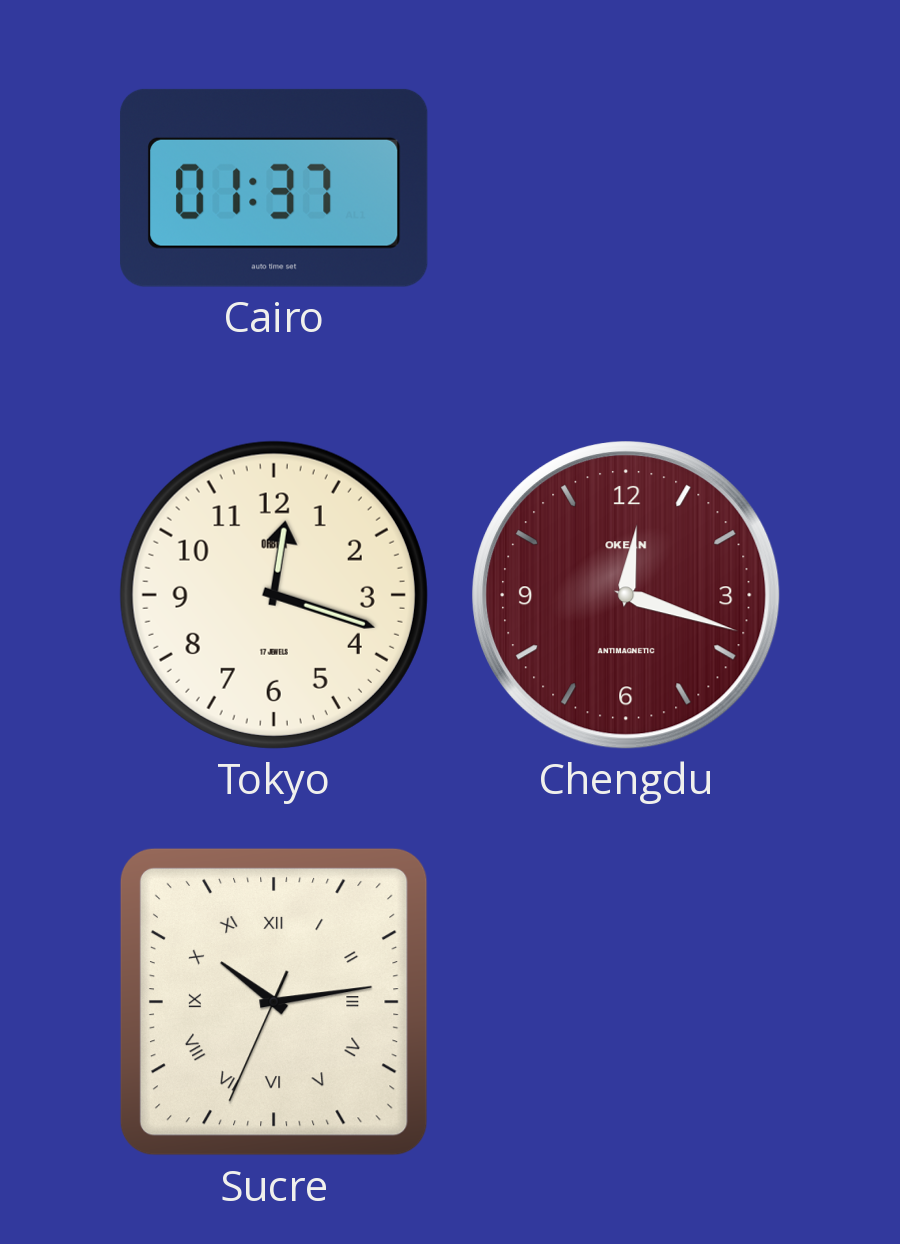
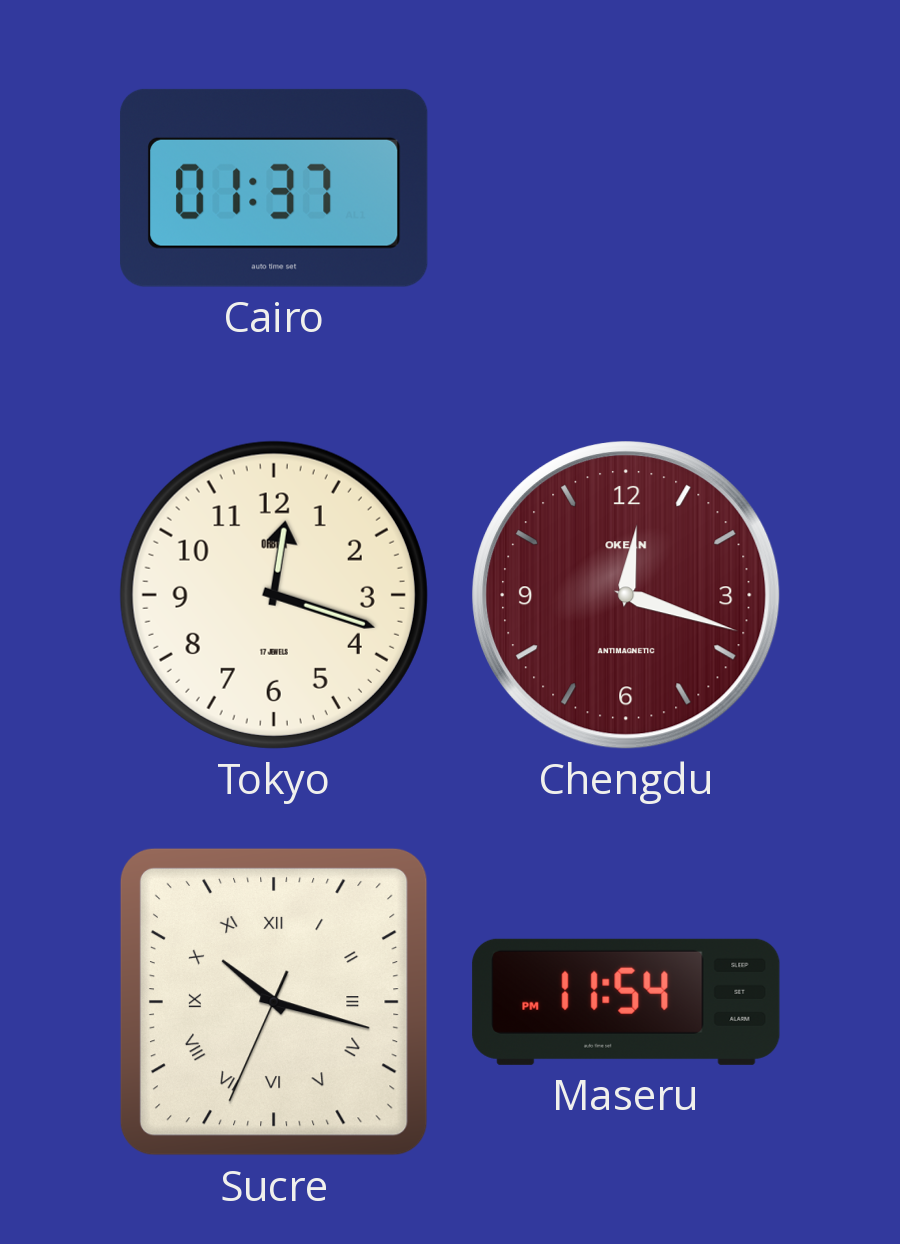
Sucre: 10:13 -> 10:17
Maseru: none -> 11:54
